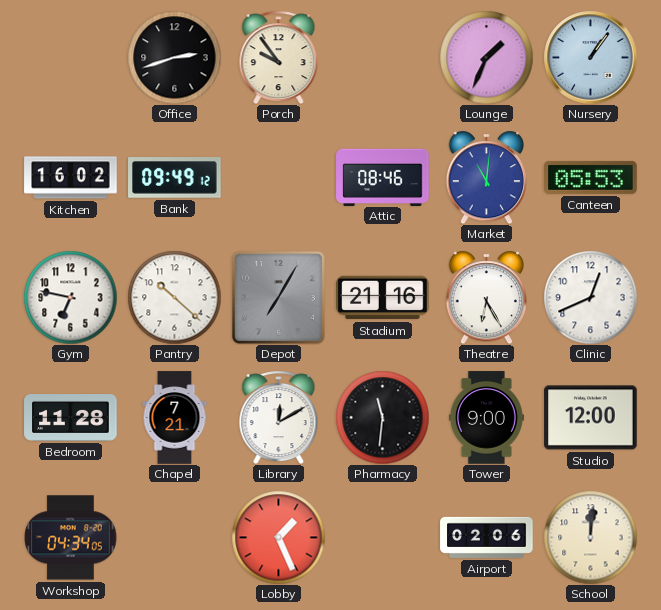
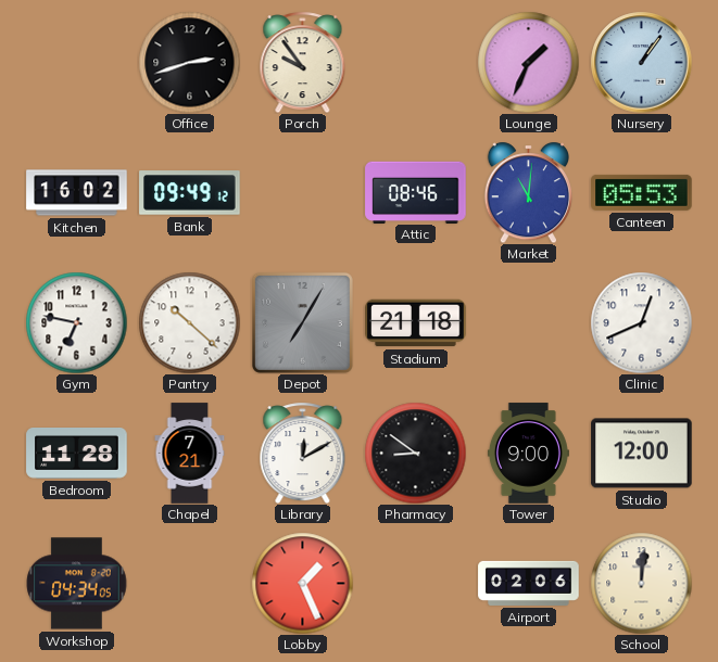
Stadium: 21:16 -> 21:18
Theatre: 6:25 -> none
Pharmacy: 11:31 -> 8:51
